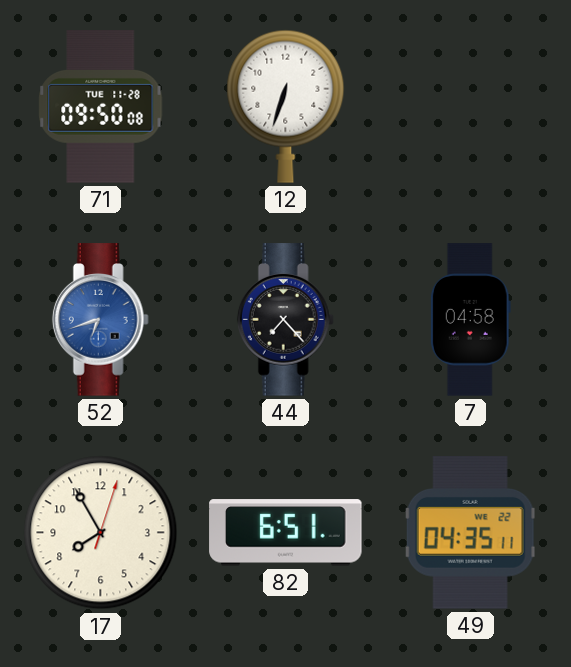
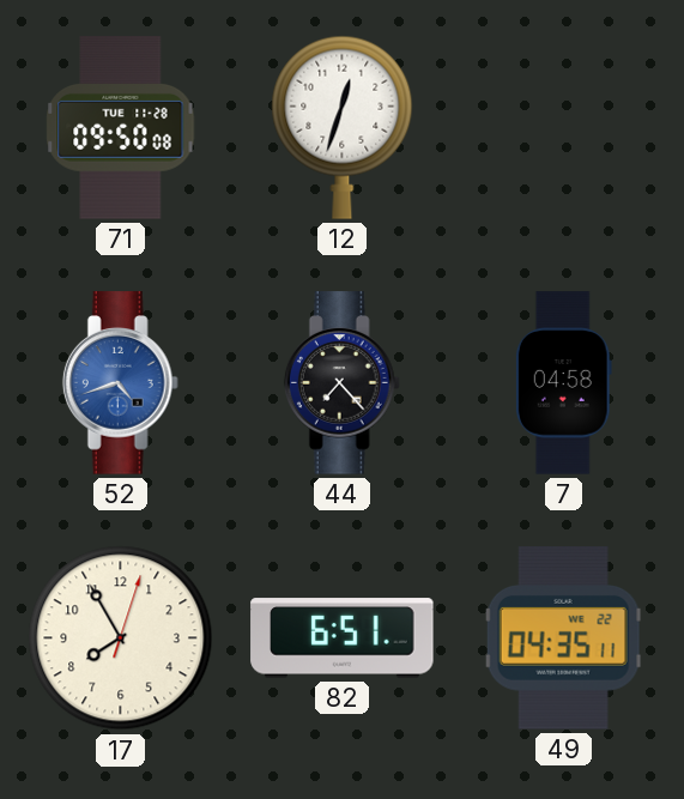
12: 6:33 -> 12:33
52: 6:42 -> 4:42
